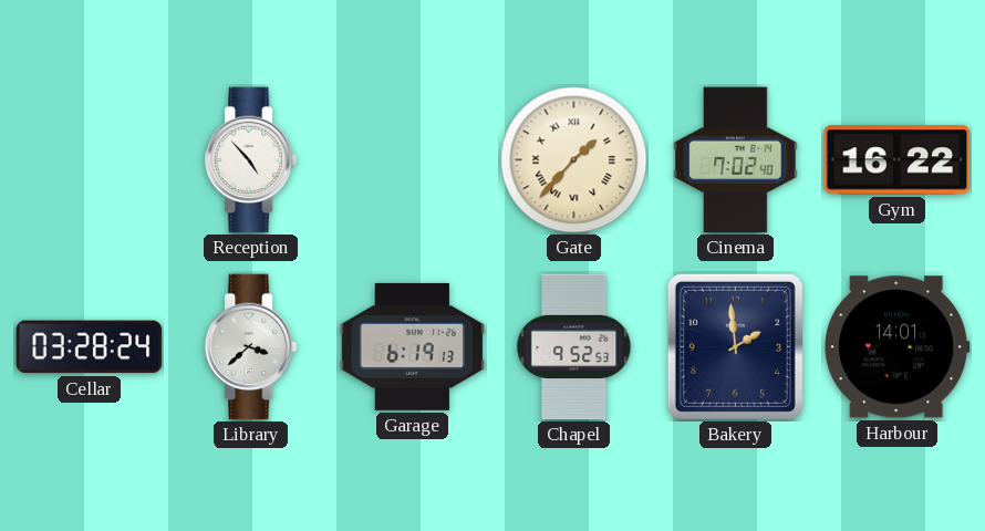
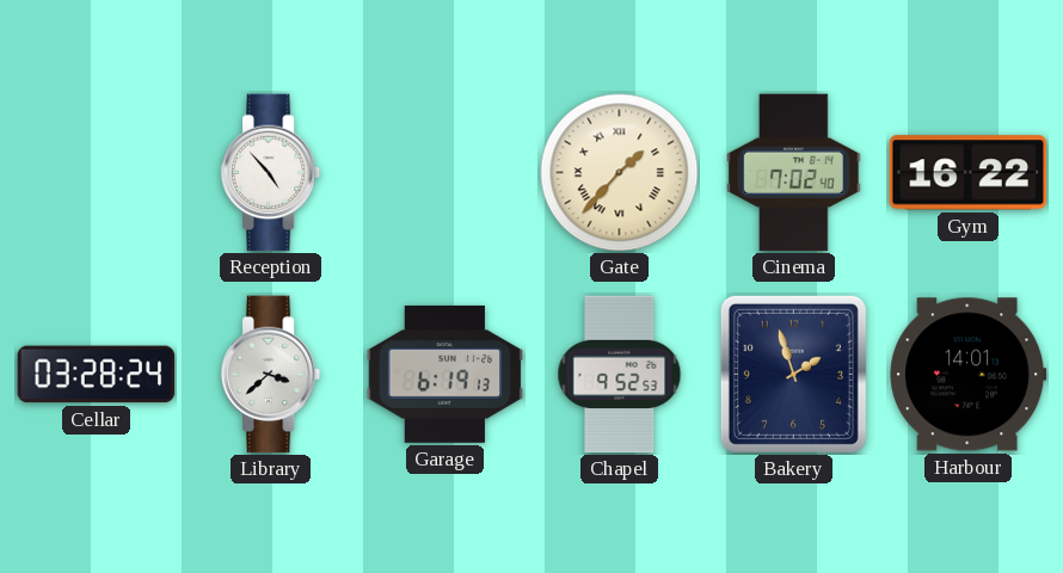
Bakery: 1:59 -> 1:57
